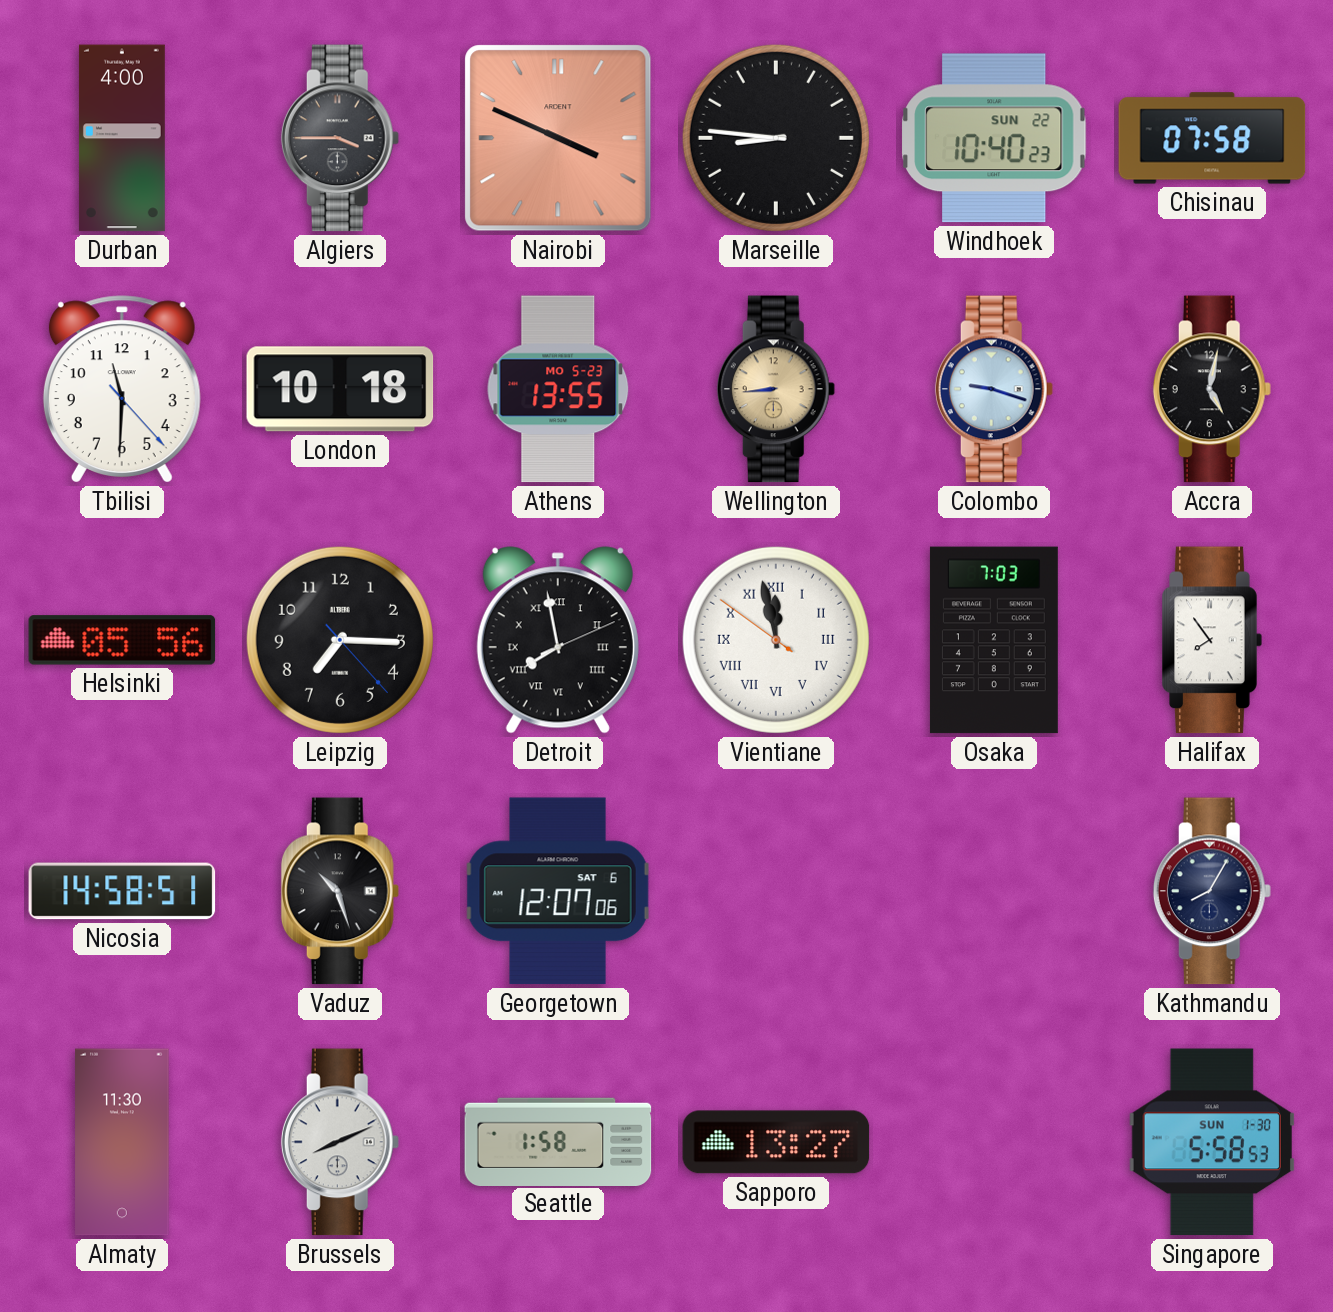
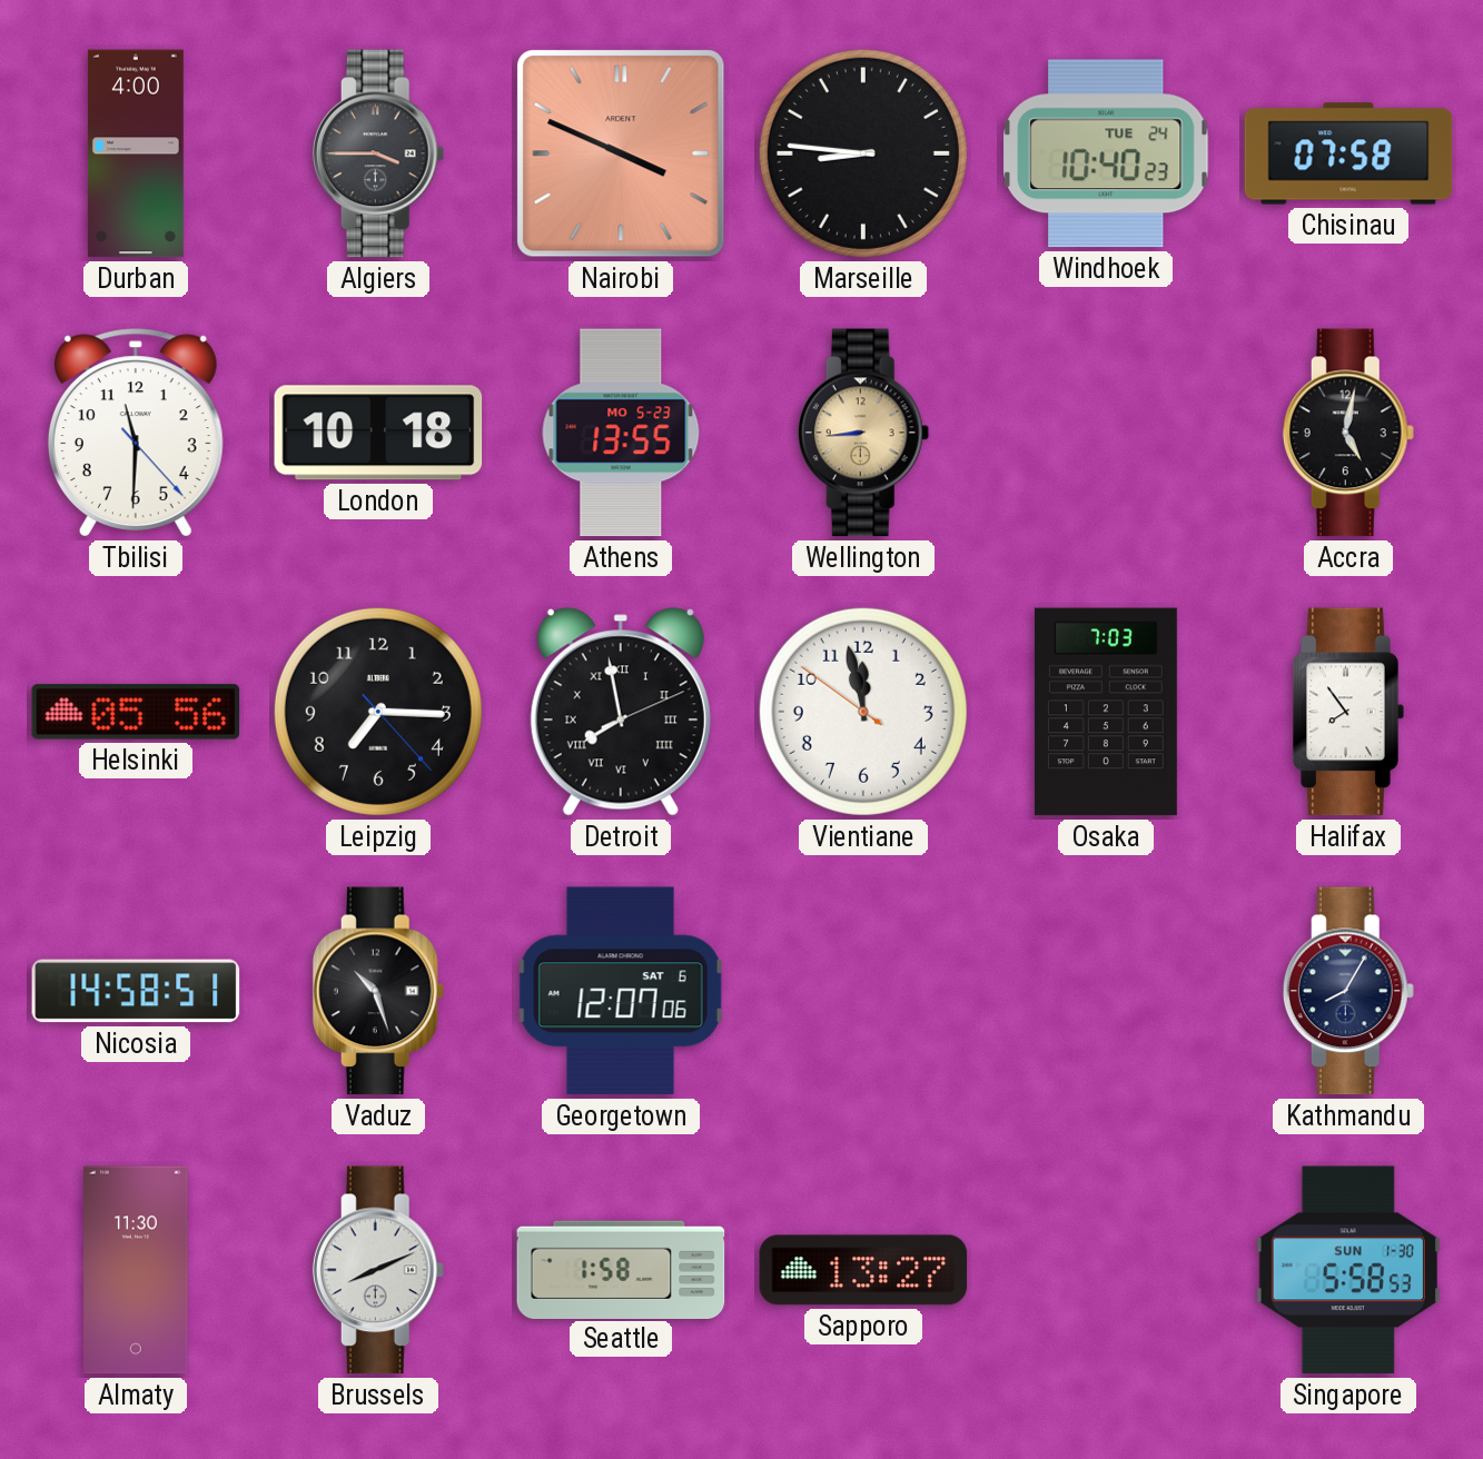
Windhoek date: SUN 22 -> TUE 24
Colombo: 9:18 -> none
Vientiane numerals: Roman -> Arabic
